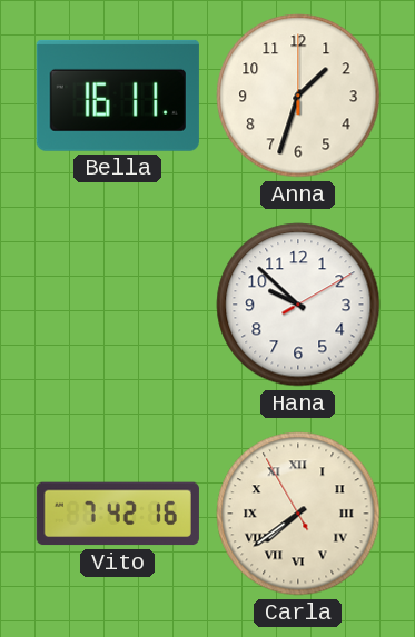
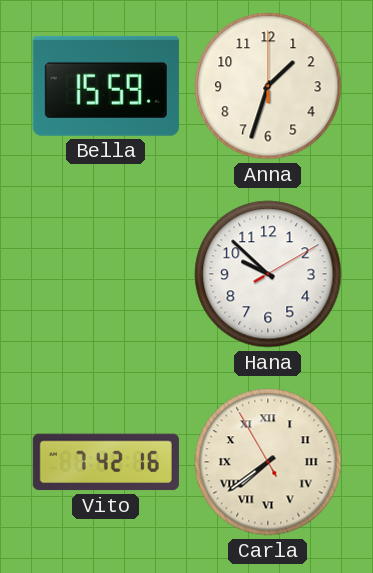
Bella: 16:11 -> 15:59
